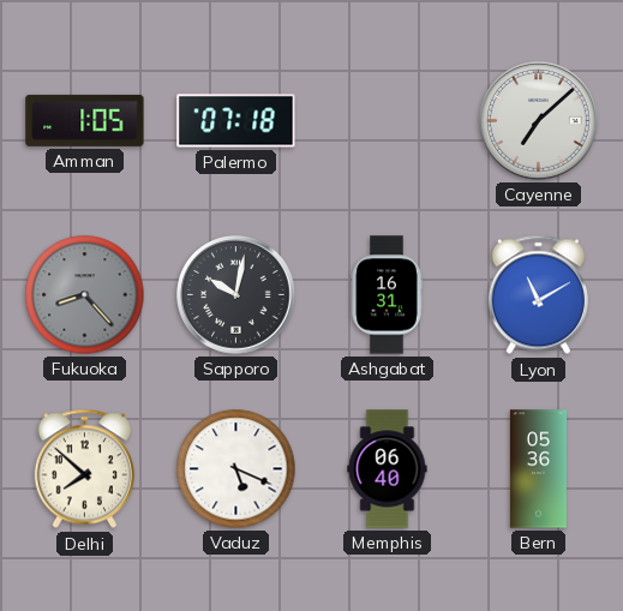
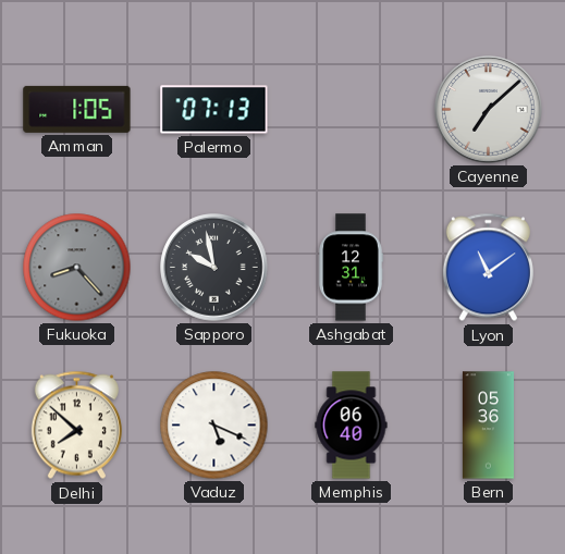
Palermo: 07:18 -> 07:13
Sapporo: 10:02 -> 9:58
Ashgabat: 16:31 -> 12:31
Lyon: 11:10 -> 11:09
